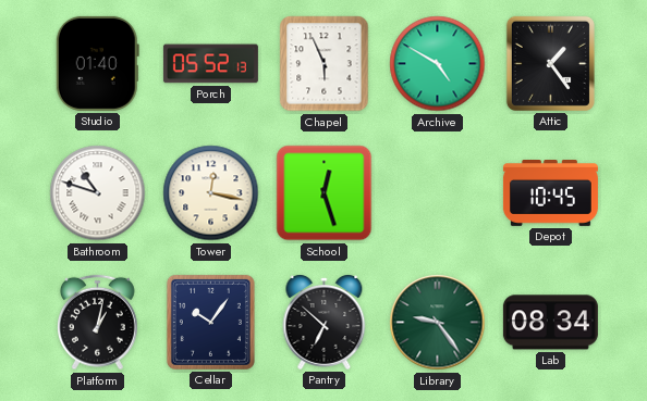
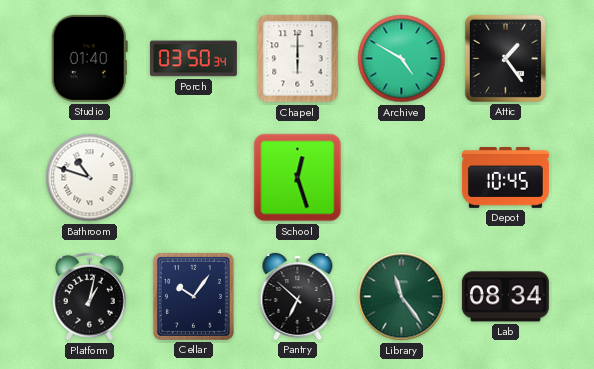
Porch: 05:52 -> 03:50
Chapel: 5:56 -> 6:00
Tower: 12:17 -> none
Library: 9:24 -> 11:24
